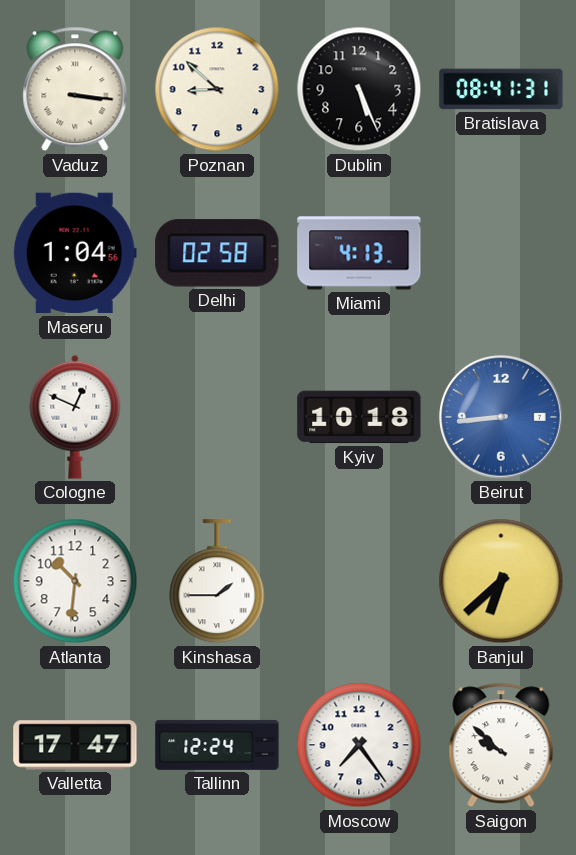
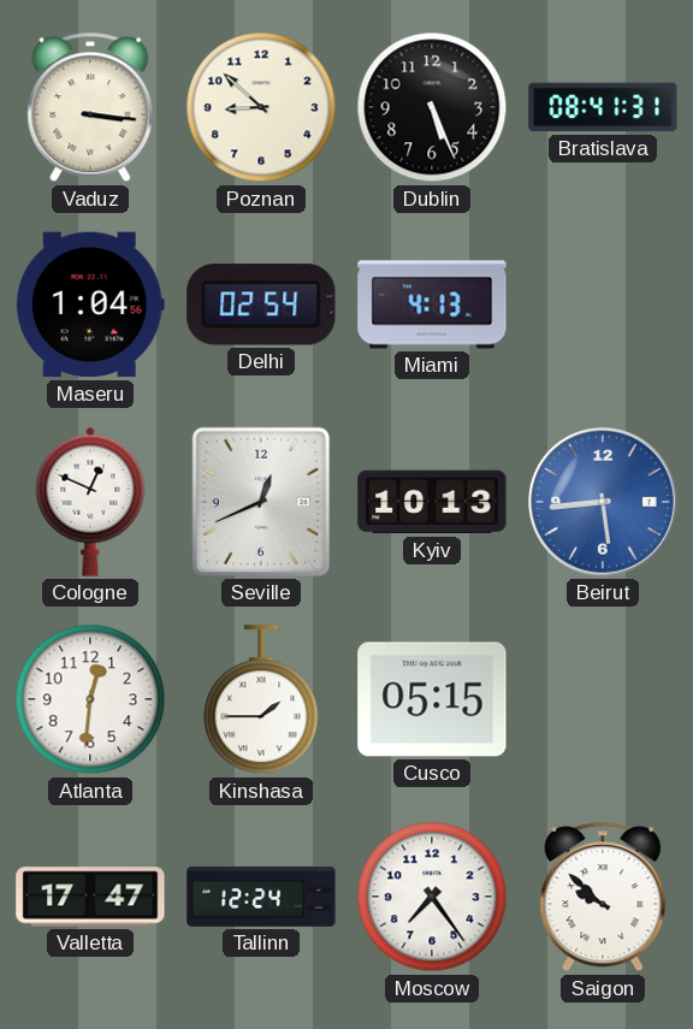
Delhi: 02:58 -> 02:54
Seville: none -> 12:41
Kyiv: 10:18 -> 10:13
Beirut: 8:44 -> 5:44
Atlanta: 10:31 -> 12:31
Cusco: none -> 05:15
Banjul: 6:38 -> none
